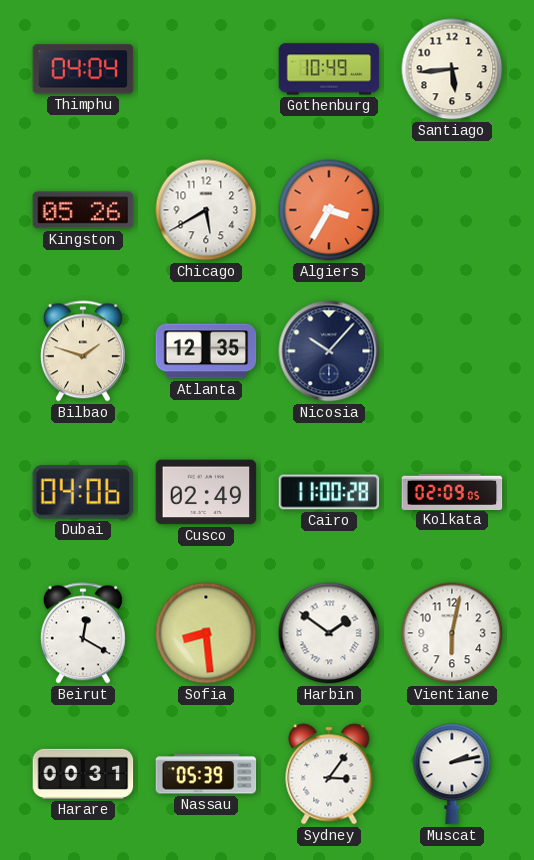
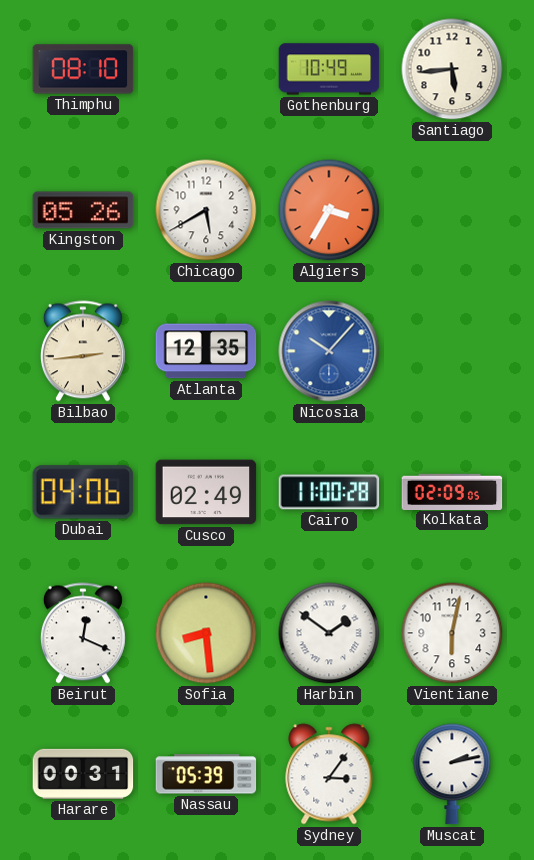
Thimphu: 04:04 -> 08:10
Bilbao: 1:48 -> 2:44
Nicosia dial: navy -> blue
Beirut: 12:20 -> 12:19
